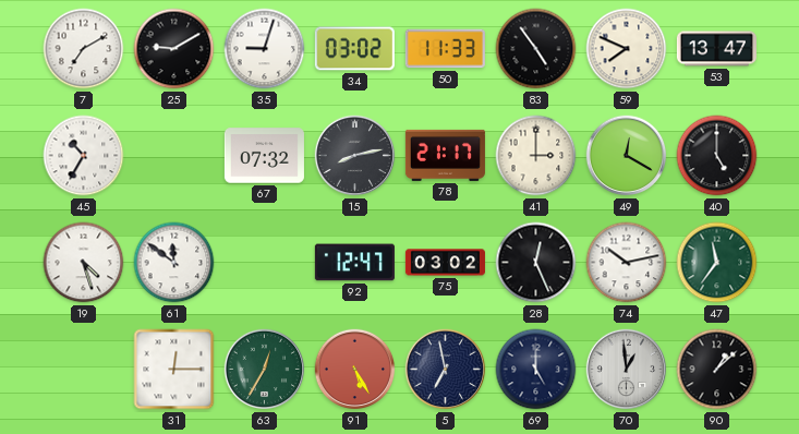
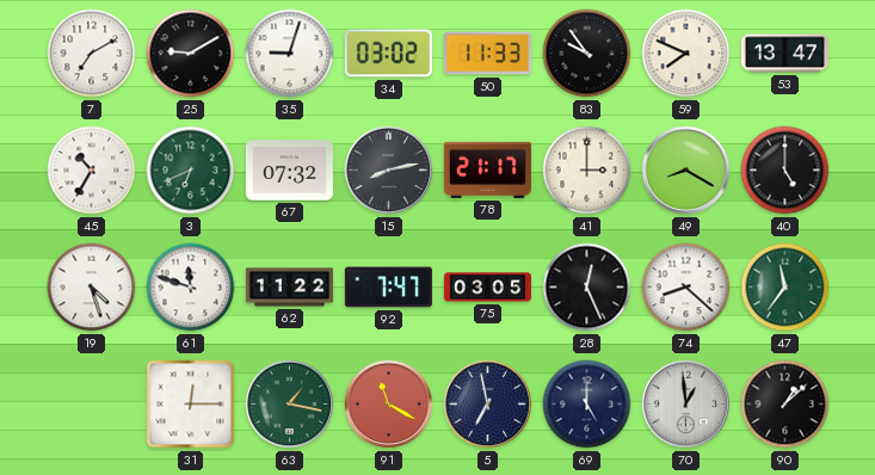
83: 4:54 -> 9:54
3: none -> 6:41
49: 12:20 -> 8:20
61: 11:51 -> 11:48
62: none -> 11:22
92: 12:47 -> 7:47
75: 03:02 -> 03:05
74: 10:13 -> 8:22
63: 12:35 -> 1:17
91: 5:25 -> 11:20
